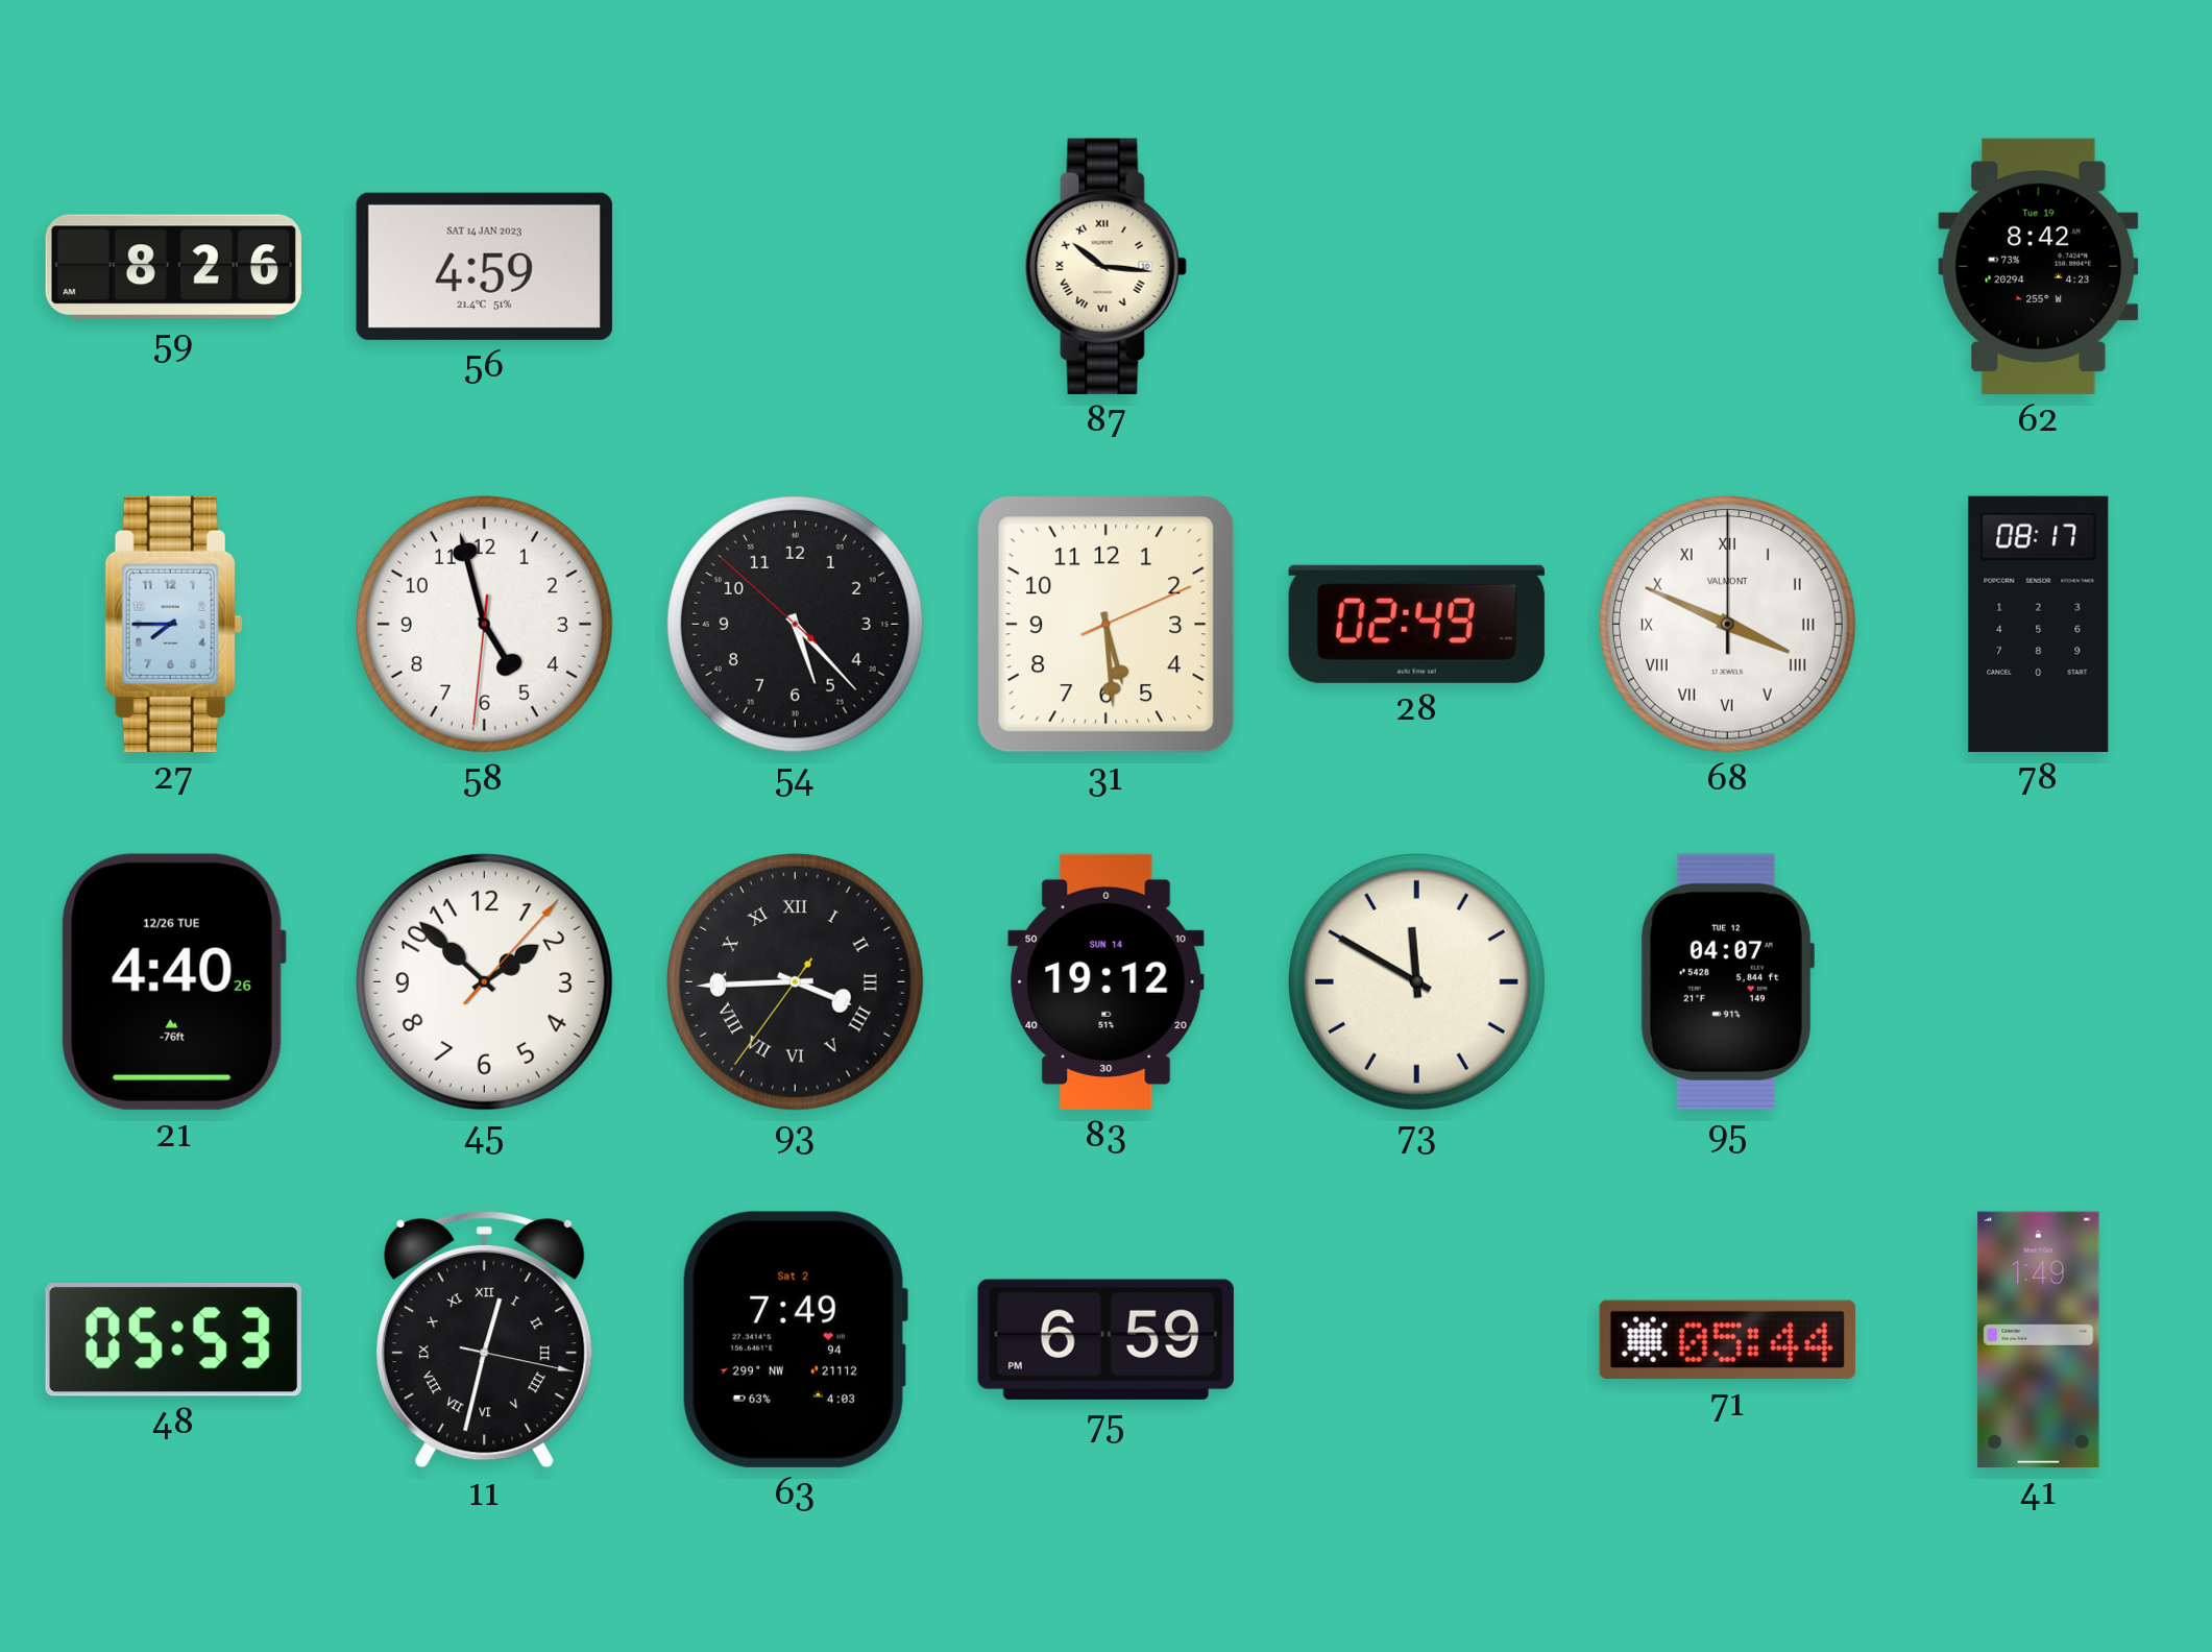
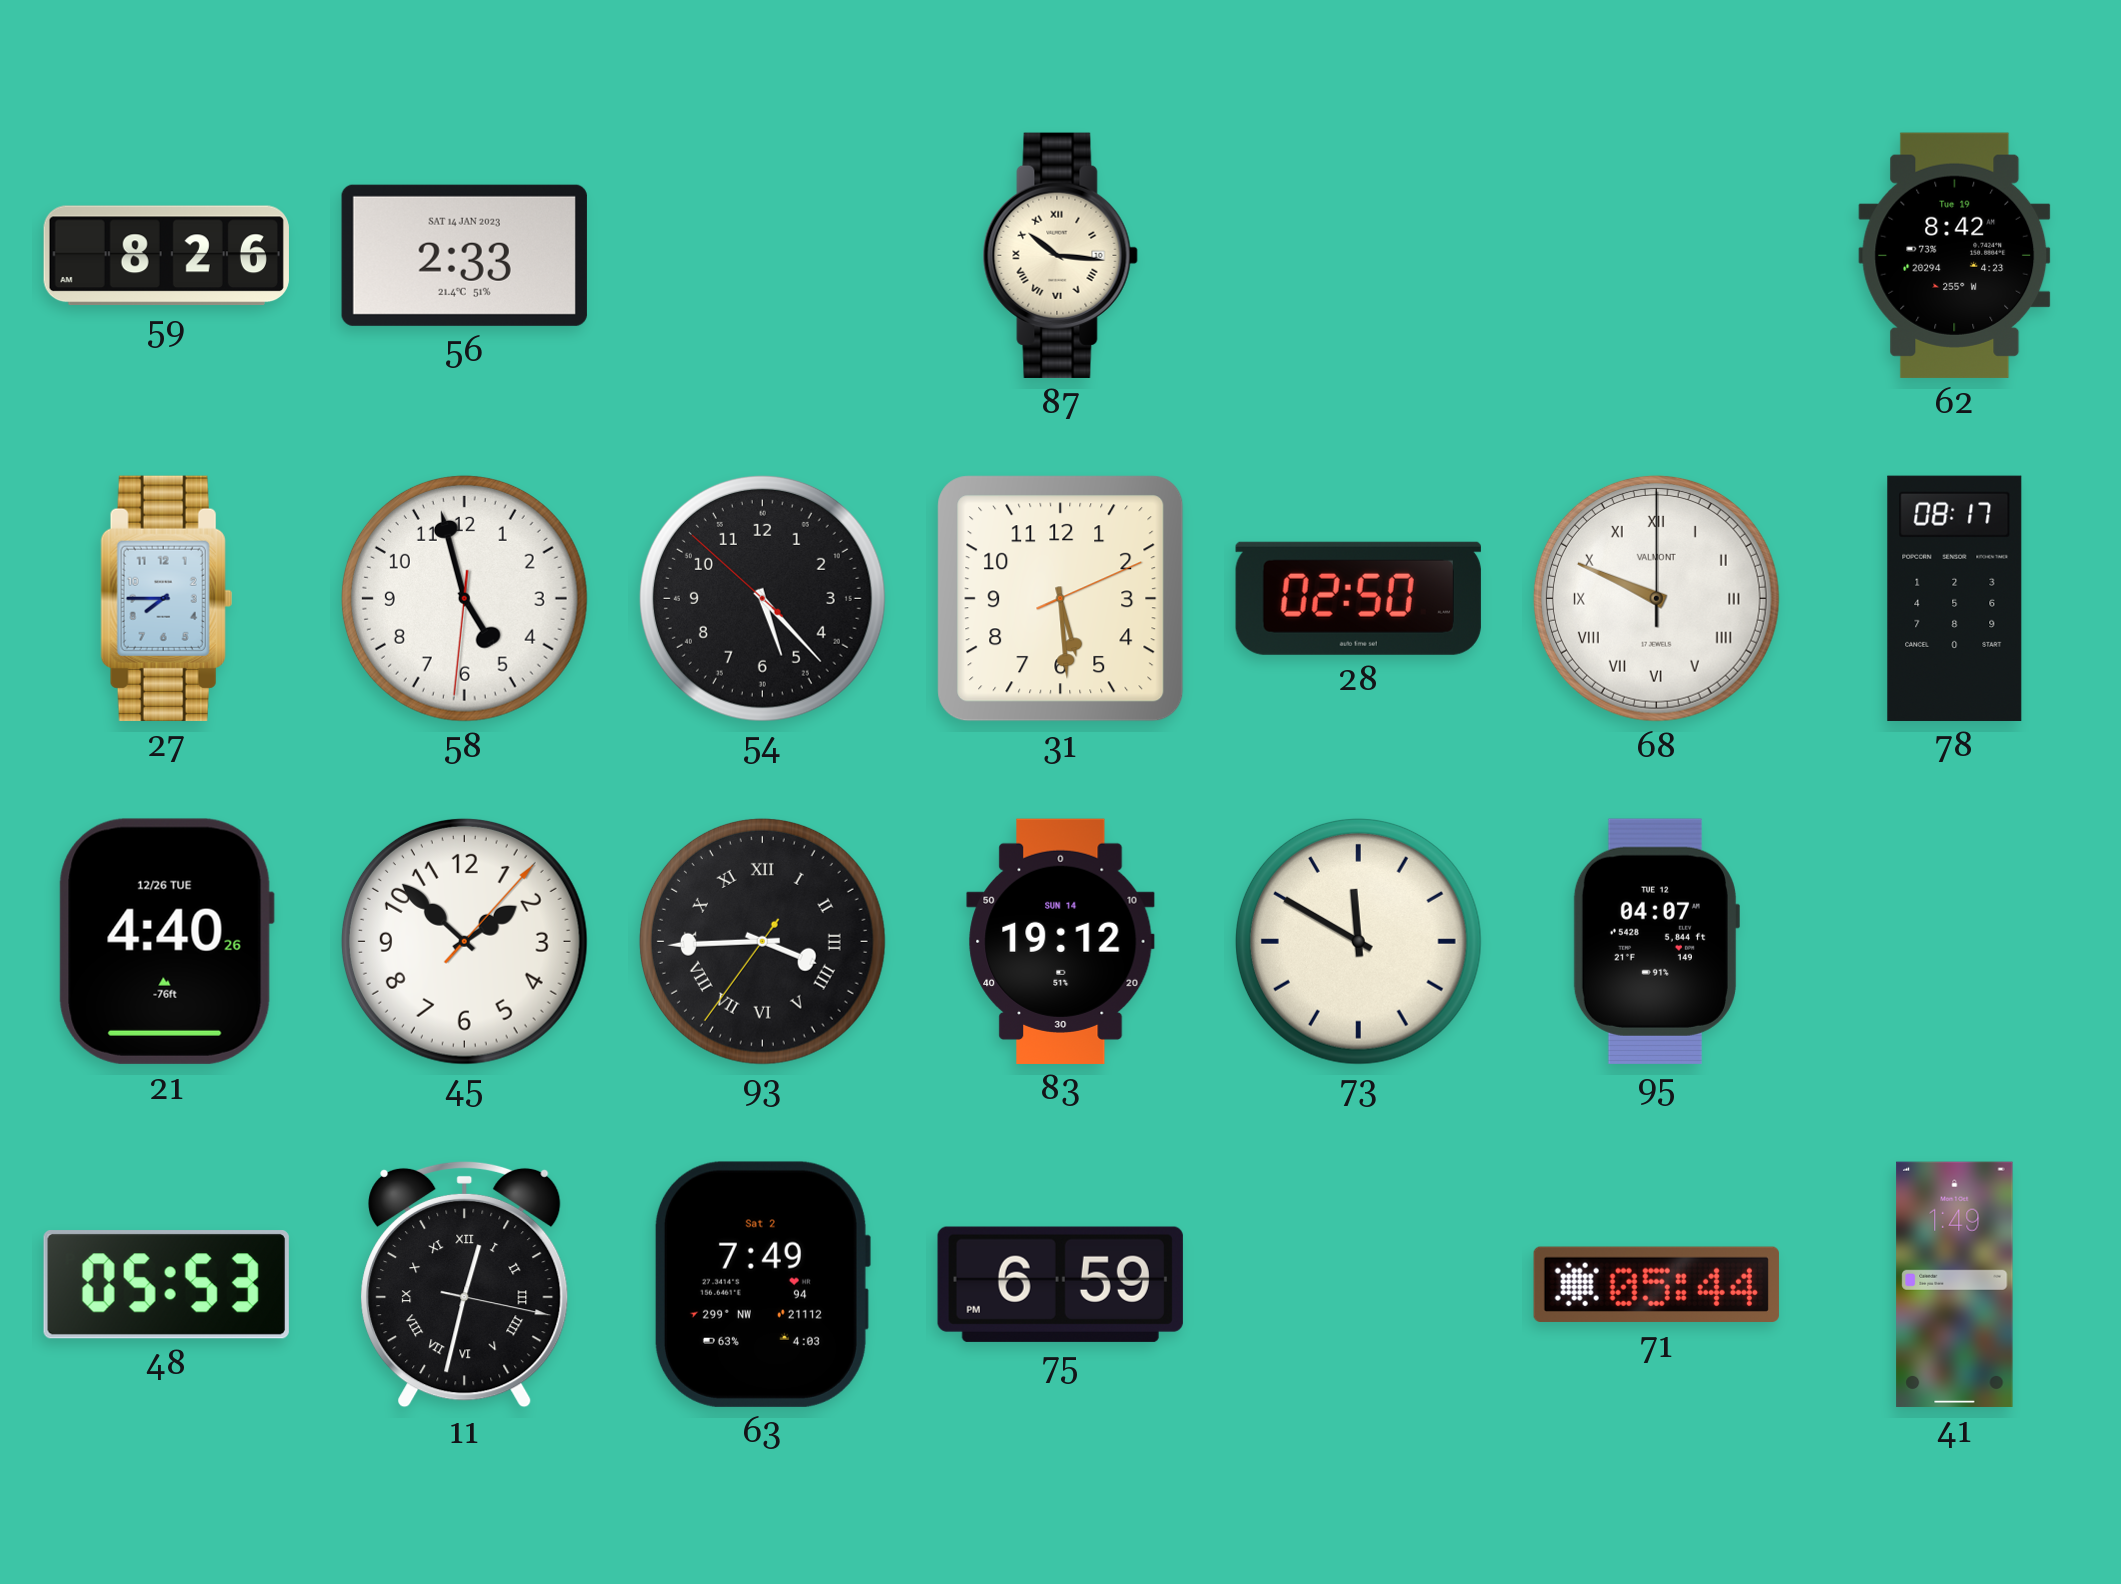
56: 4:59 -> 2:33
28: 02:49 -> 02:50
68: 3:49 -> 9:49
